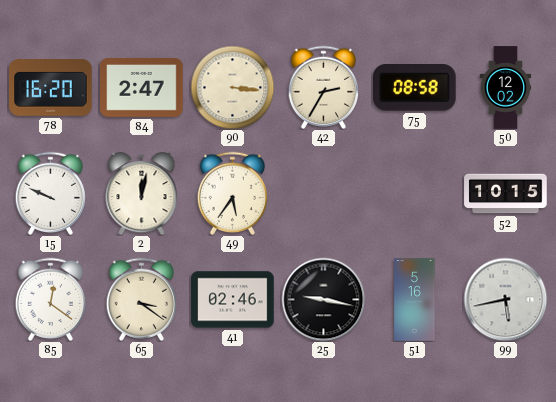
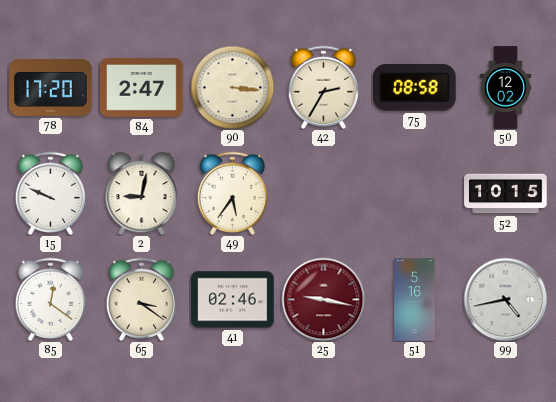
78: 16:20 -> 17:20
2: 12:02 -> 9:02
25 dial: black -> burgundy
99: 5:43 -> 4:43
